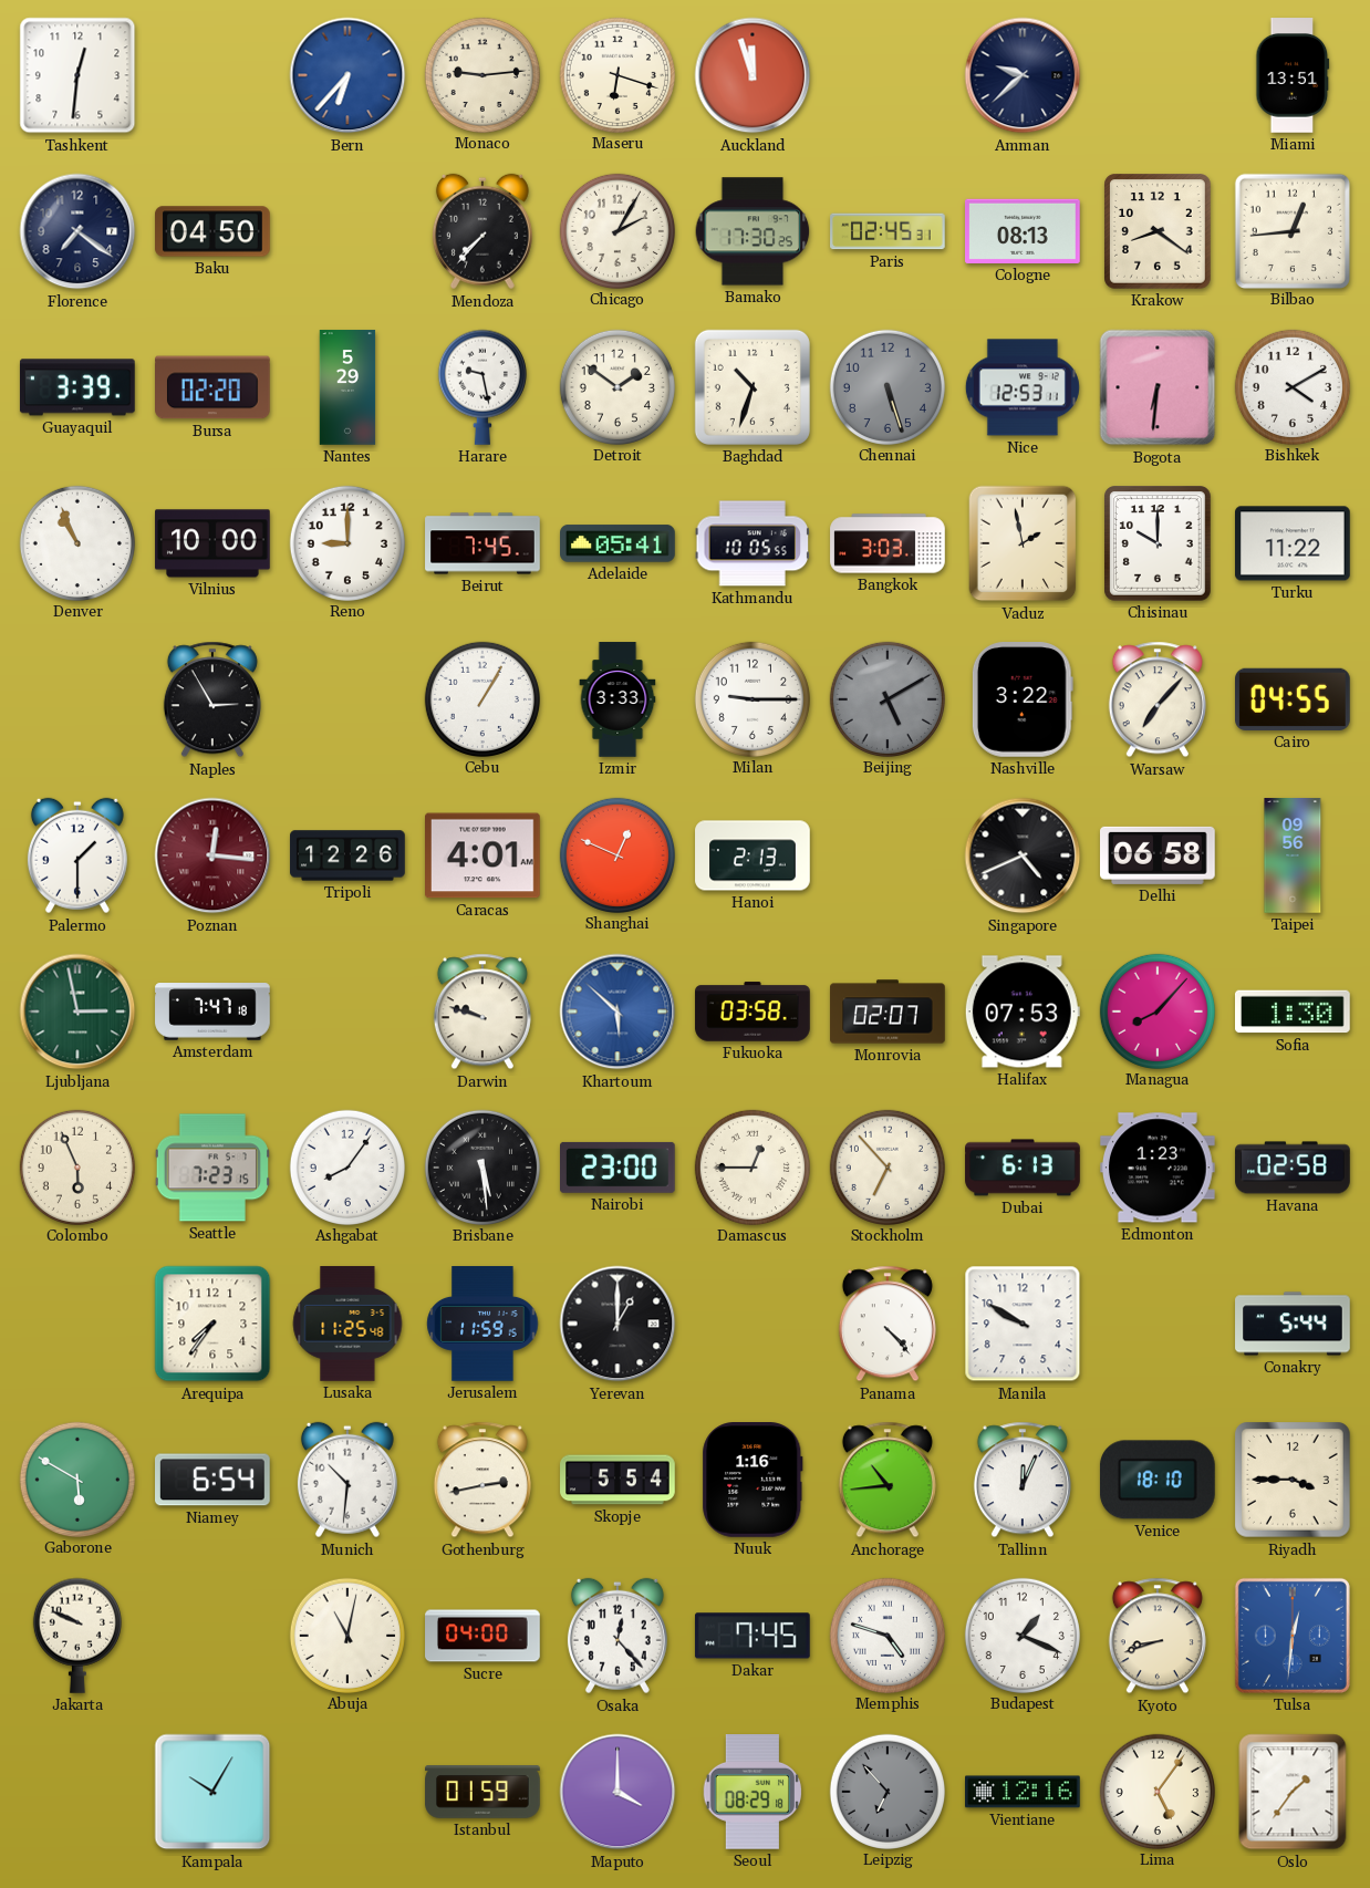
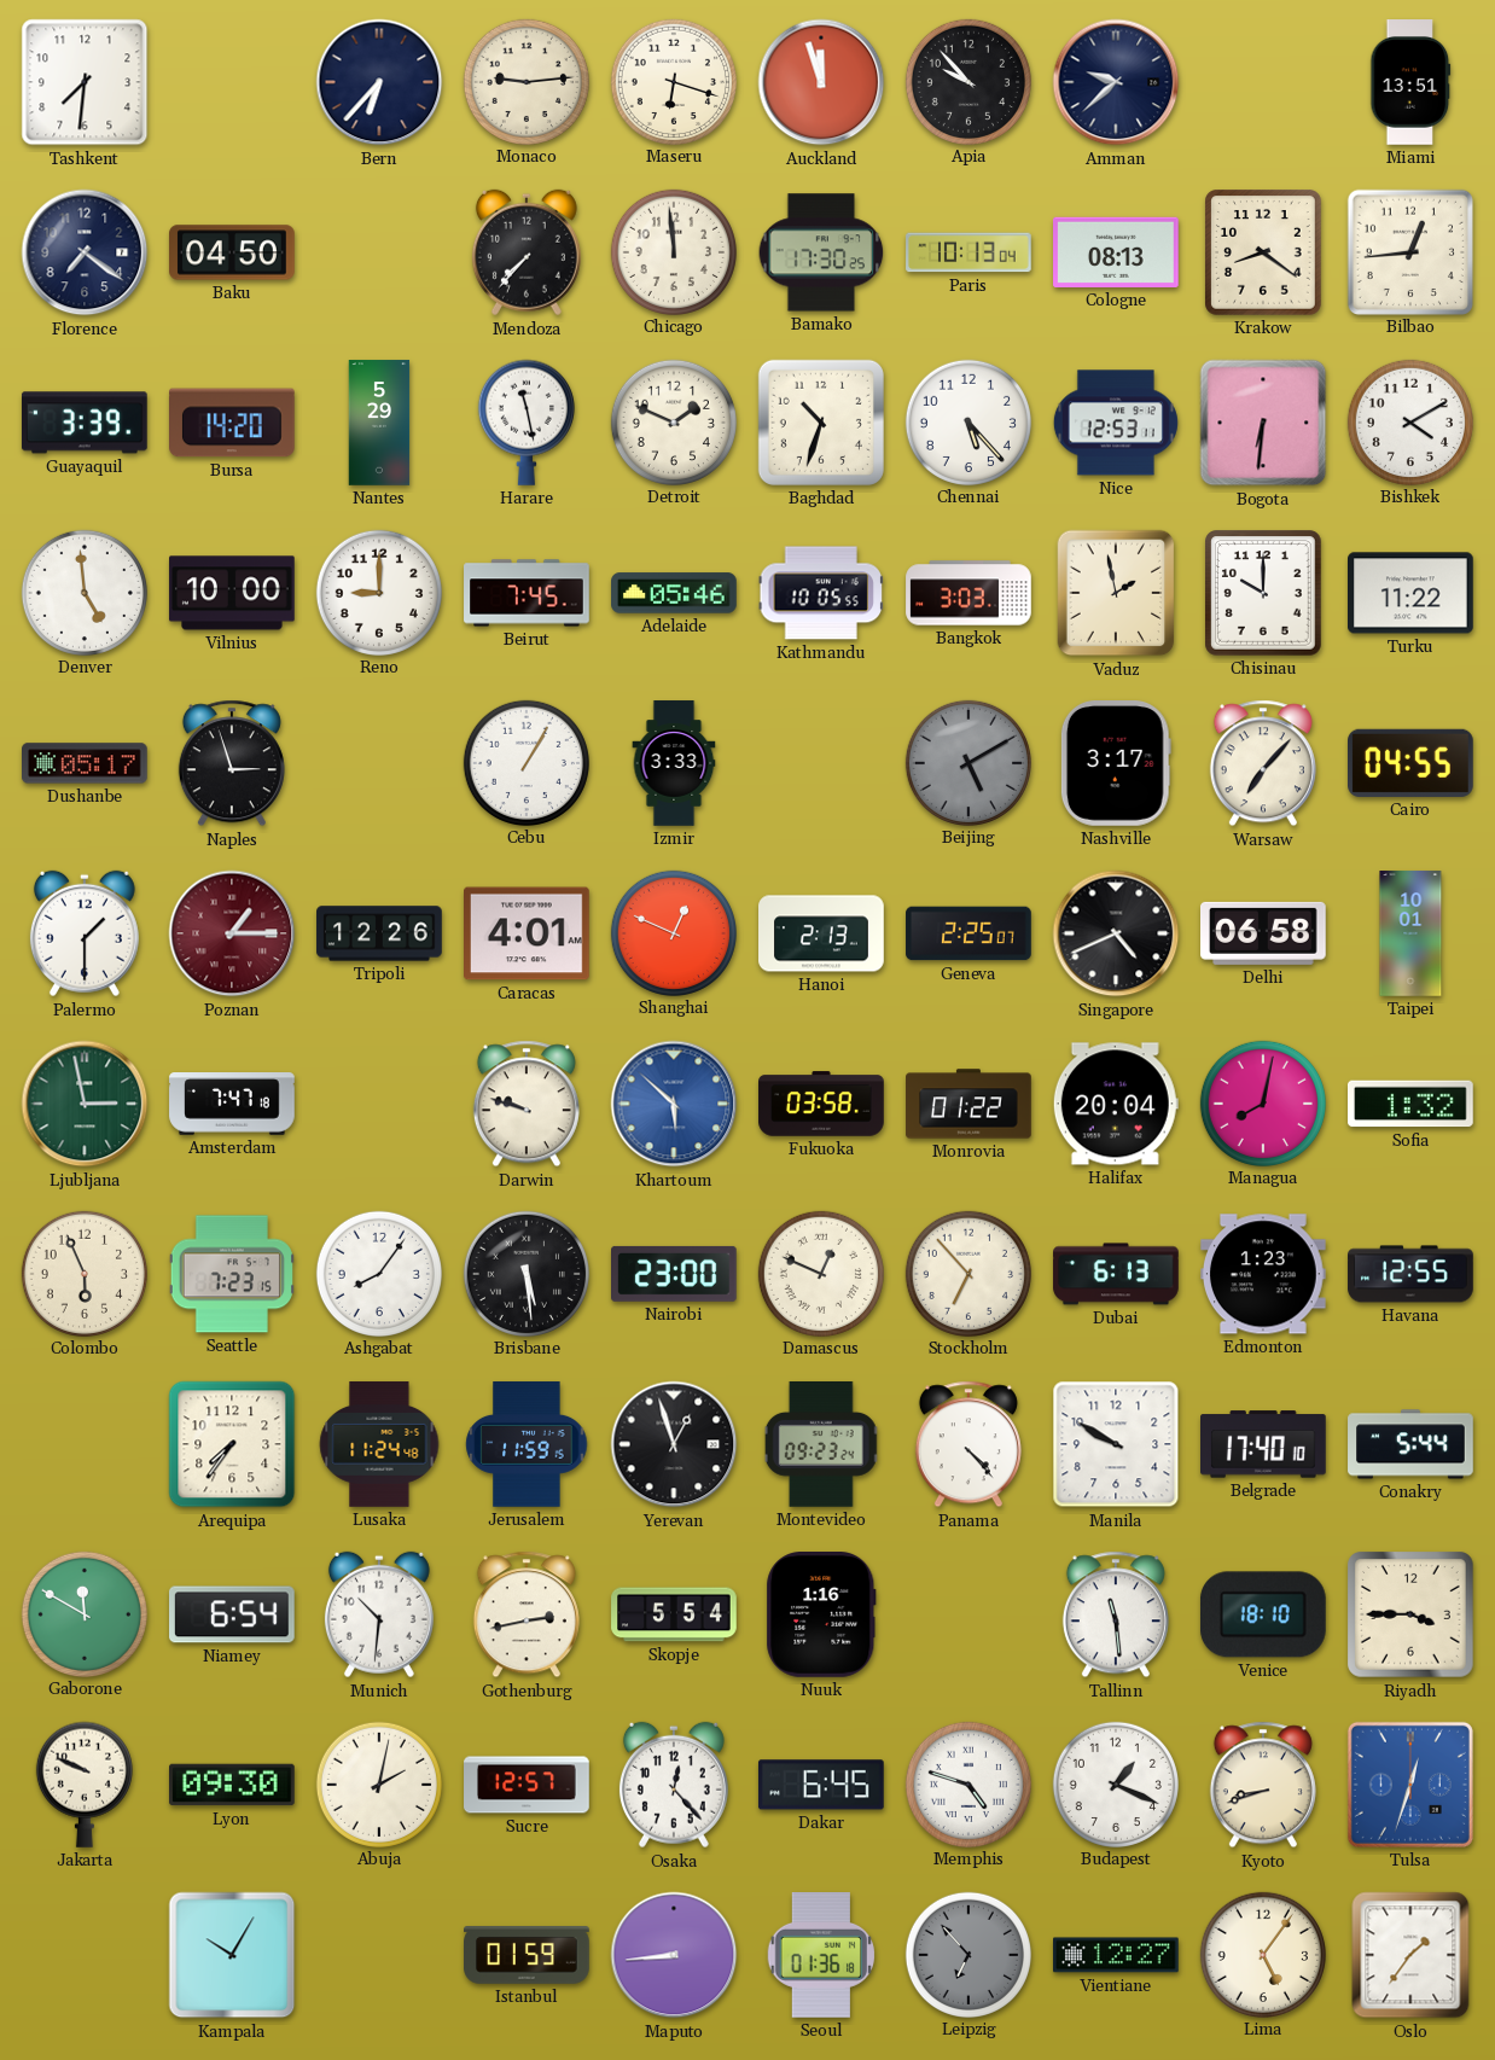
Tashkent: 12:31 -> 7:31
Bern dial: blue -> navy
Apia: none -> 9:53
Chicago: 2:05 -> 11:59
Paris: 02:45 -> 10:13
Bursa: 02:20 -> 14:20
Harare: 9:28 -> 11:28
Detroit: 1:51 -> 1:49
Chennai: 5:27 -> 5:23
Chennai dial: grey -> white
Denver: 10:56 -> 4:59
Adelaide: 05:41 -> 05:46
Dushanbe: none -> 05:17
Naples: 2:55 -> 2:57
Milan: 9:15 -> none
Nashville: 3:22 -> 3:17
Poznan: 12:16 -> 1:15
Geneva: none -> 2:25
Taipei: 09:56 -> 10:01
Monrovia: 02:07 -> 01:22
Halifax: 07:53 -> 20:04
Managua: 8:07 -> 8:02
Sofia: 1:30 -> 1:32
Damascus: 12:45 -> 12:49
Havana: 02:58 -> 12:55
Lusaka: 11:25 -> 11:24
Yerevan: 1:00 -> 12:57
Montevideo: none -> 09:23
Belgrade: none -> 17:40
Gaborone: 5:50 -> 11:50
Anchorage: 10:44 -> none
Tallinn: 12:04 -> 11:29
Lyon: none -> 09:30
Abuja: 11:02 -> 2:02
Sucre: 04:00 -> 12:57
Dakar: 7:45 -> 6:45
Tulsa: 12:31 -> 12:33
Maputo: 4:00 -> 8:44
Seoul: 08:29 -> 01:36
Vientiane: 12:16 -> 12:27
